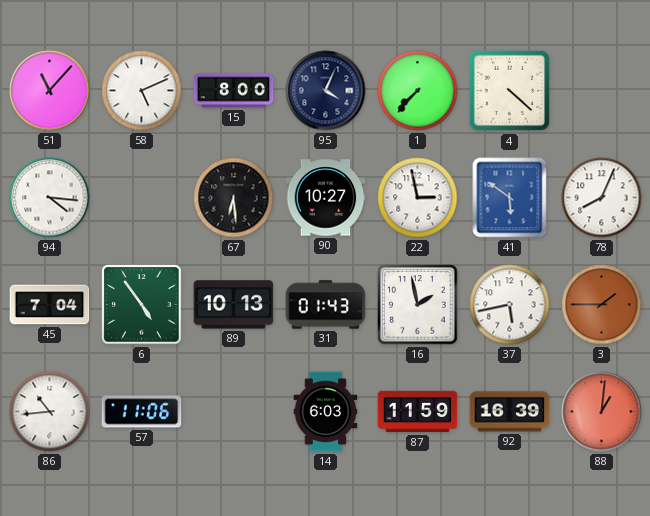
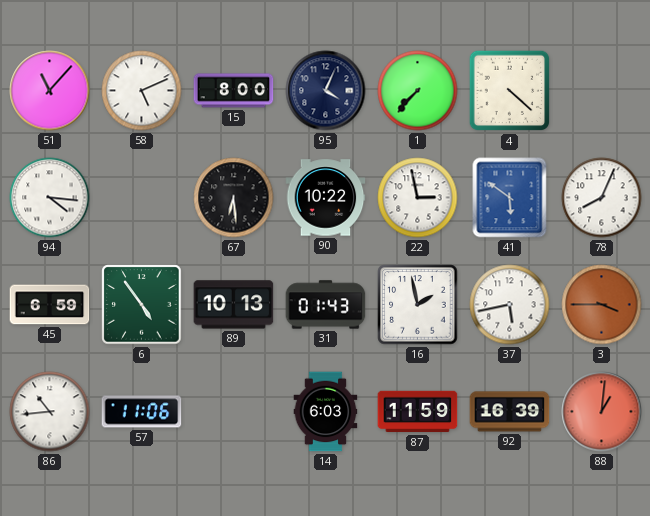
90: 10:27 -> 10:22
45: 7:04 -> 6:59
3: 1:45 -> 3:45
